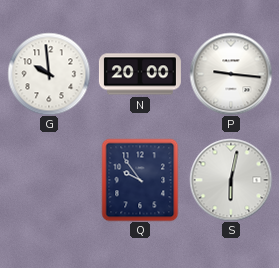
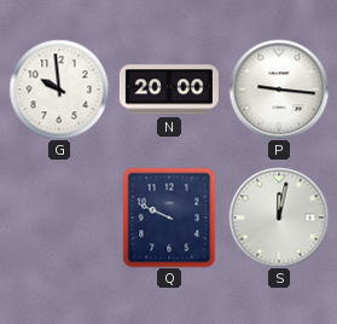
Q: 9:54 -> 9:49
S: 6:02 -> 12:02
